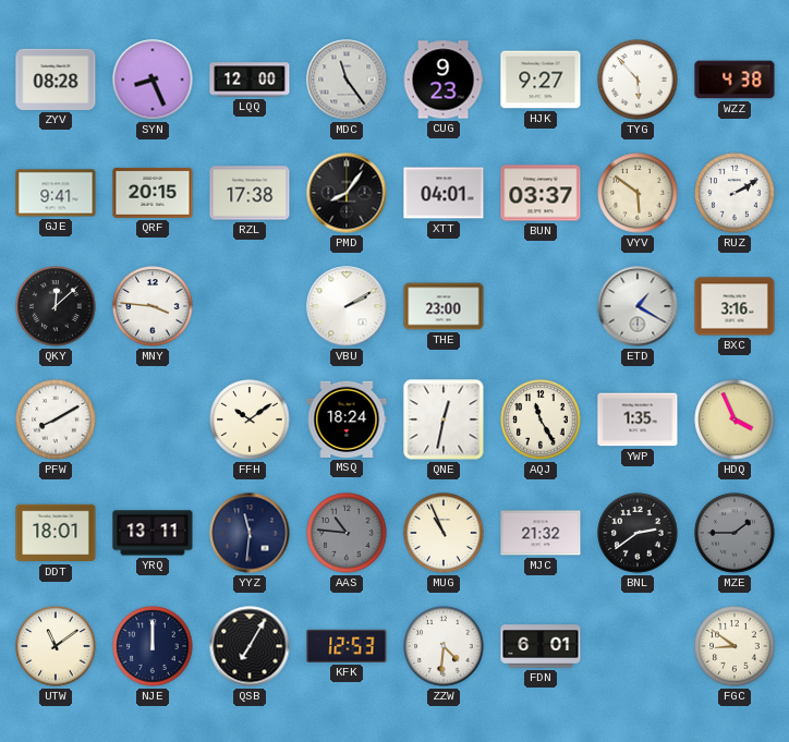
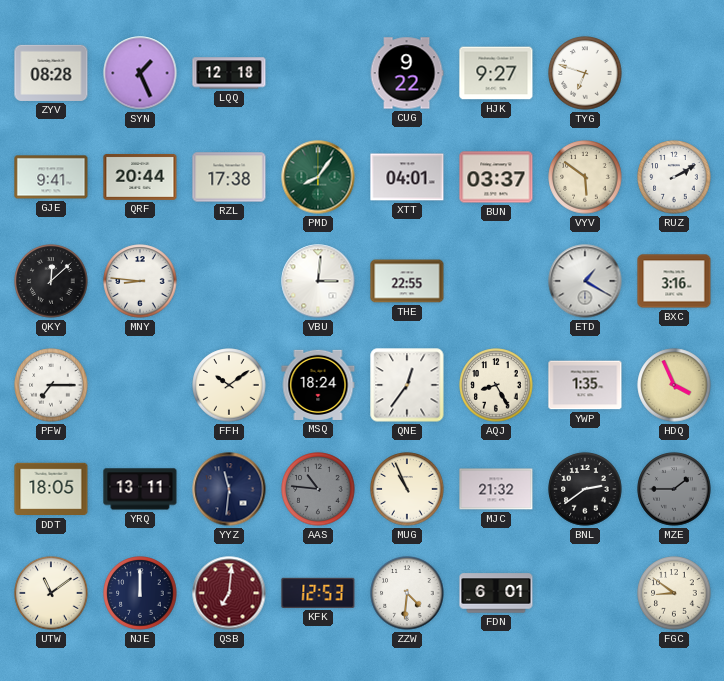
SYN: 8:26 -> 1:26
LQQ: 12:00 -> 12:18
MDC: 11:24 -> none
CUG: 9:23 -> 9:22
TYG: 5:53 -> 6:48
WZZ: 4:38 -> none
QRF: 20:15 -> 20:44
PMD dial: black -> green
MNY: 3:46 -> 8:46
VBU: 2:10 -> 3:01
THE: 23:00 -> 22:55
PFW: 8:10 -> 7:15
QNE: 12:32 -> 12:36
AQJ: 11:25 -> 8:25
DDT: 18:01 -> 18:05
QSB: 7:05 -> 7:01
QSB dial: black -> burgundy
